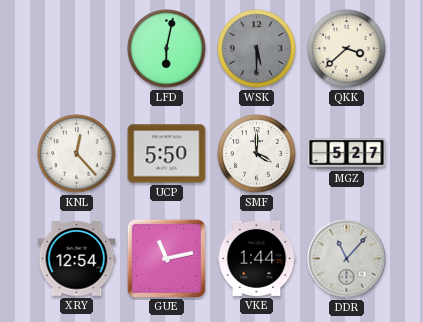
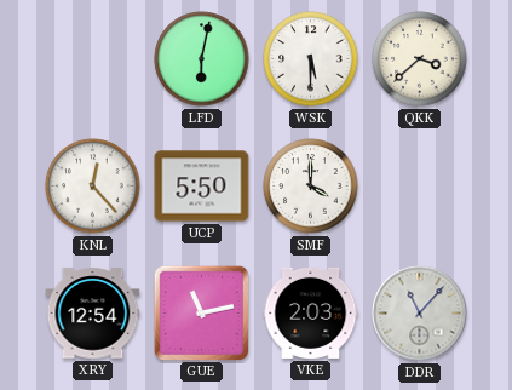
WSK dial: grey -> white
MGZ: 5:27 -> none
VKE: 1:44 -> 2:03
